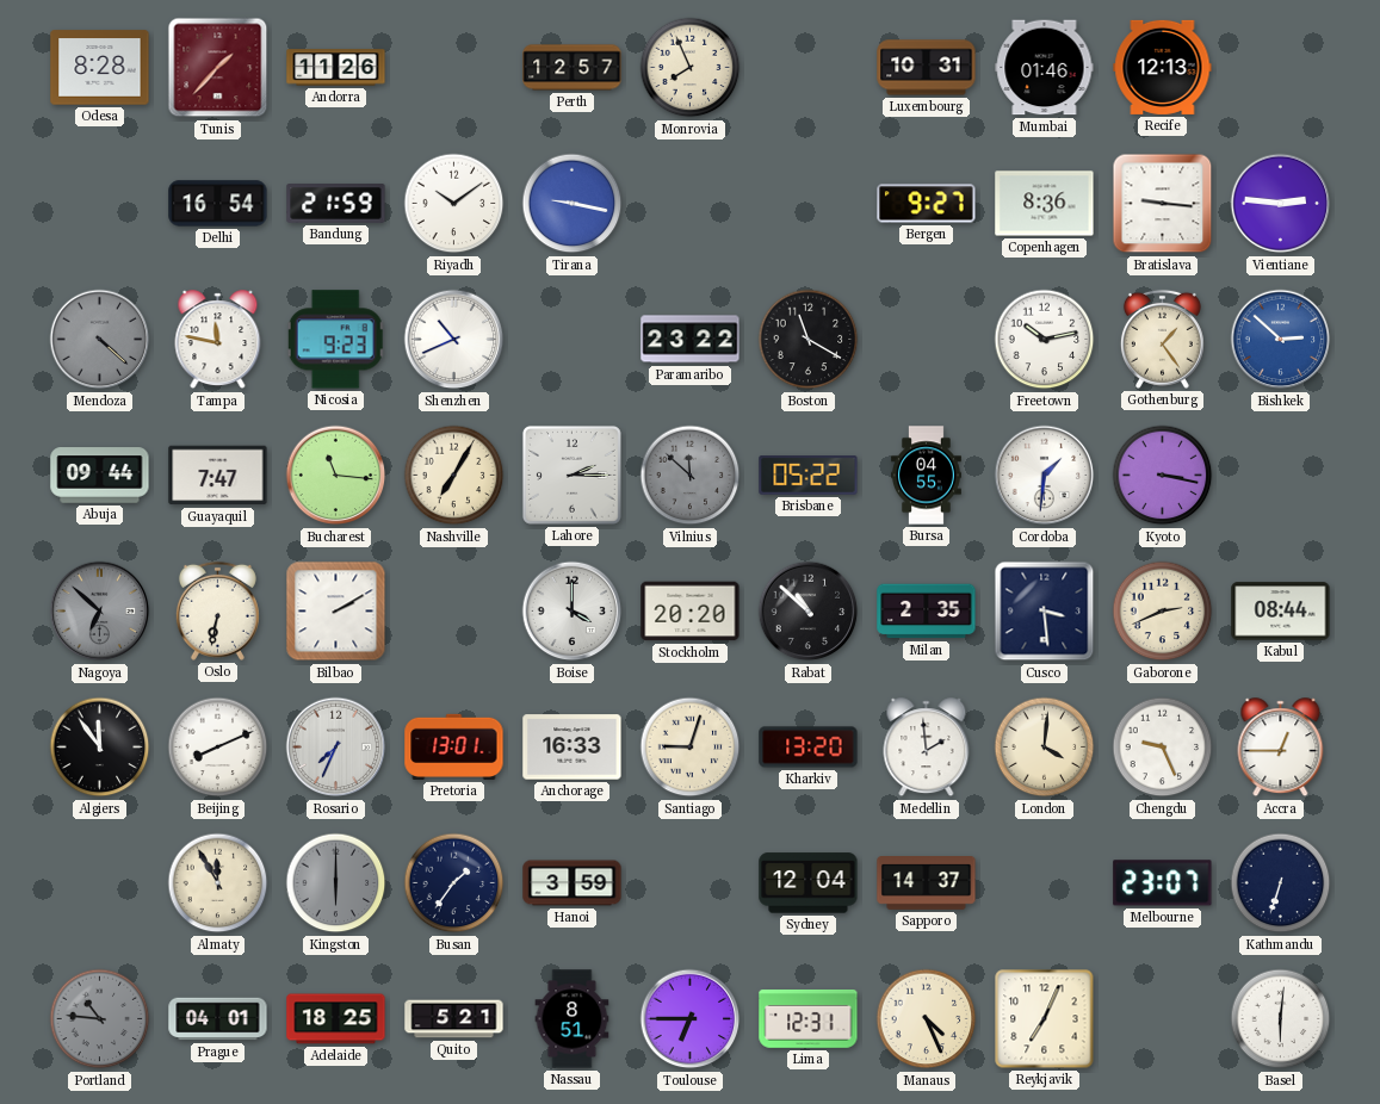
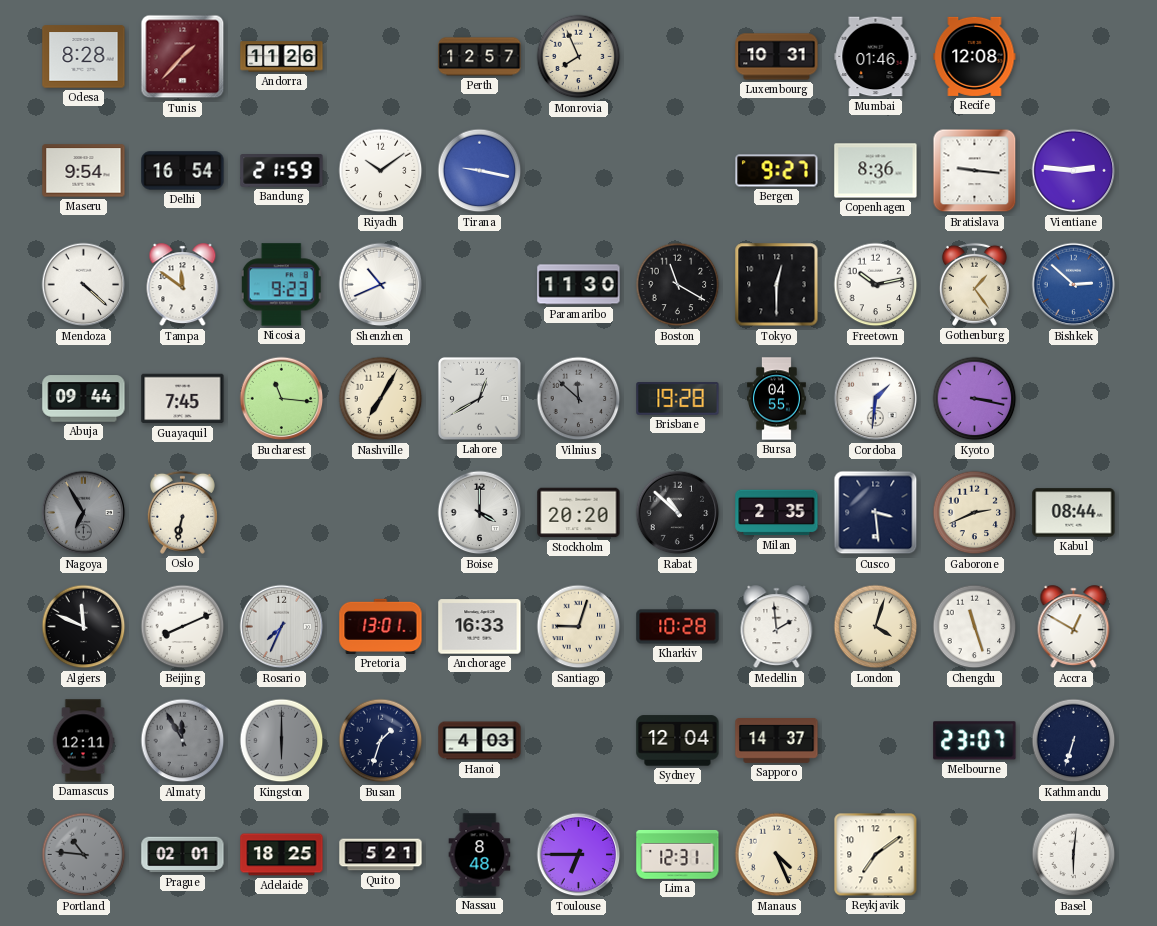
Recife: 12:13 -> 12:08
Maseru: none -> 9:54
Mendoza dial: grey -> white
Tampa: 11:47 -> 11:51
Paramaribo: 23:22 -> 11:30
Tokyo: none -> 12:30
Guayaquil: 7:47 -> 7:45
Lahore: 2:15 -> 12:40
Brisbane: 05:22 -> 19:28
Nagoya: 6:52 -> 6:55
Bilbao: 2:10 -> none
Algiers: 11:54 -> 11:49
Kharkiv: 13:20 -> 10:28
London: 4:01 -> 4:03
Chengdu: 9:26 -> 11:27
Accra: 12:45 -> 12:50
Damascus: none -> 12:11
Almaty dial: cream -> grey
Busan: 1:36 -> 1:33
Hanoi: 3:59 -> 4:03
Prague: 04:01 -> 02:01
Nassau: 8:51 -> 8:48
Reykjavik: 7:04 -> 7:09
